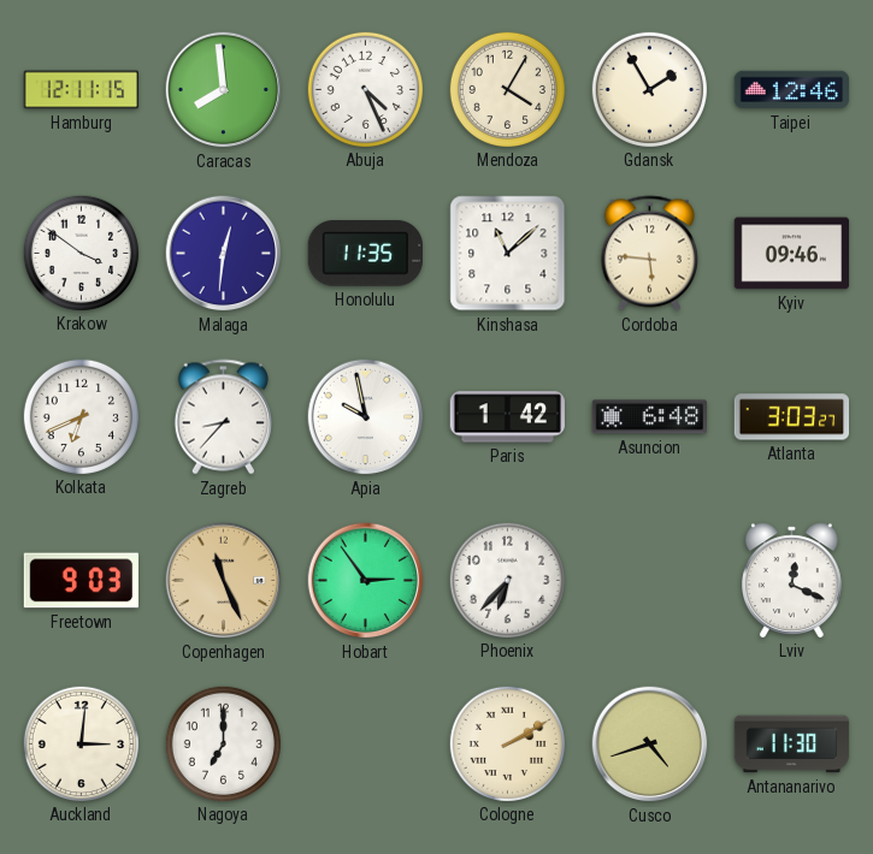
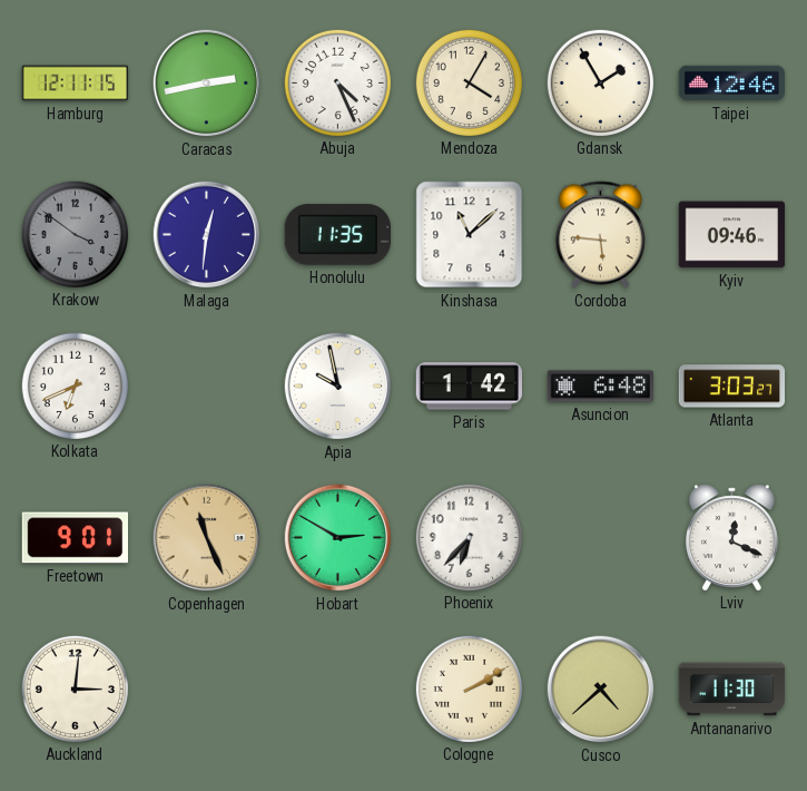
Caracas: 7:59 -> 2:43
Krakow dial: white -> grey
Zagreb: 8:37 -> none
Freetown: 9:03 -> 9:01
Hobart: 2:54 -> 2:50
Nagoya: 7:00 -> none
Cusco: 4:42 -> 4:38
